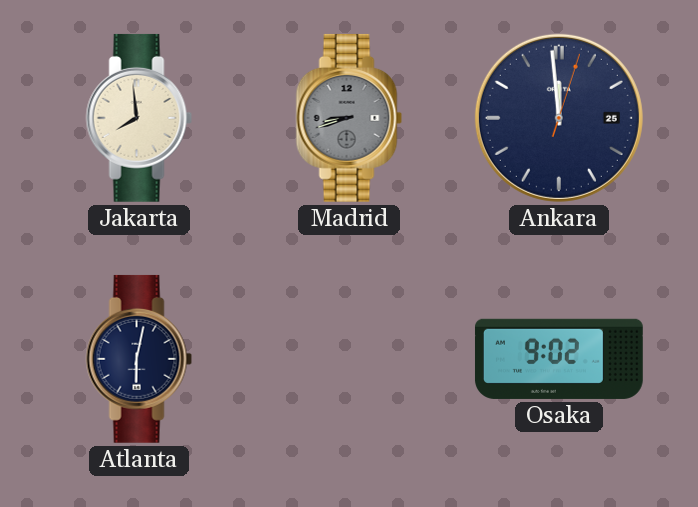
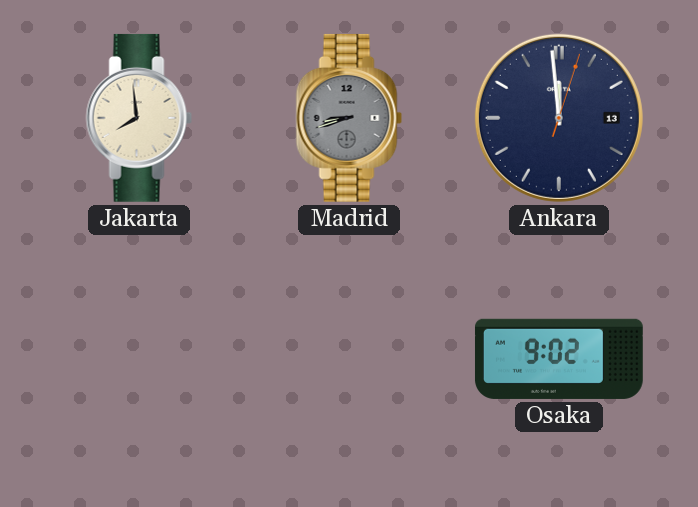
Ankara date: 25 -> 13
Atlanta: 6:02 -> none
